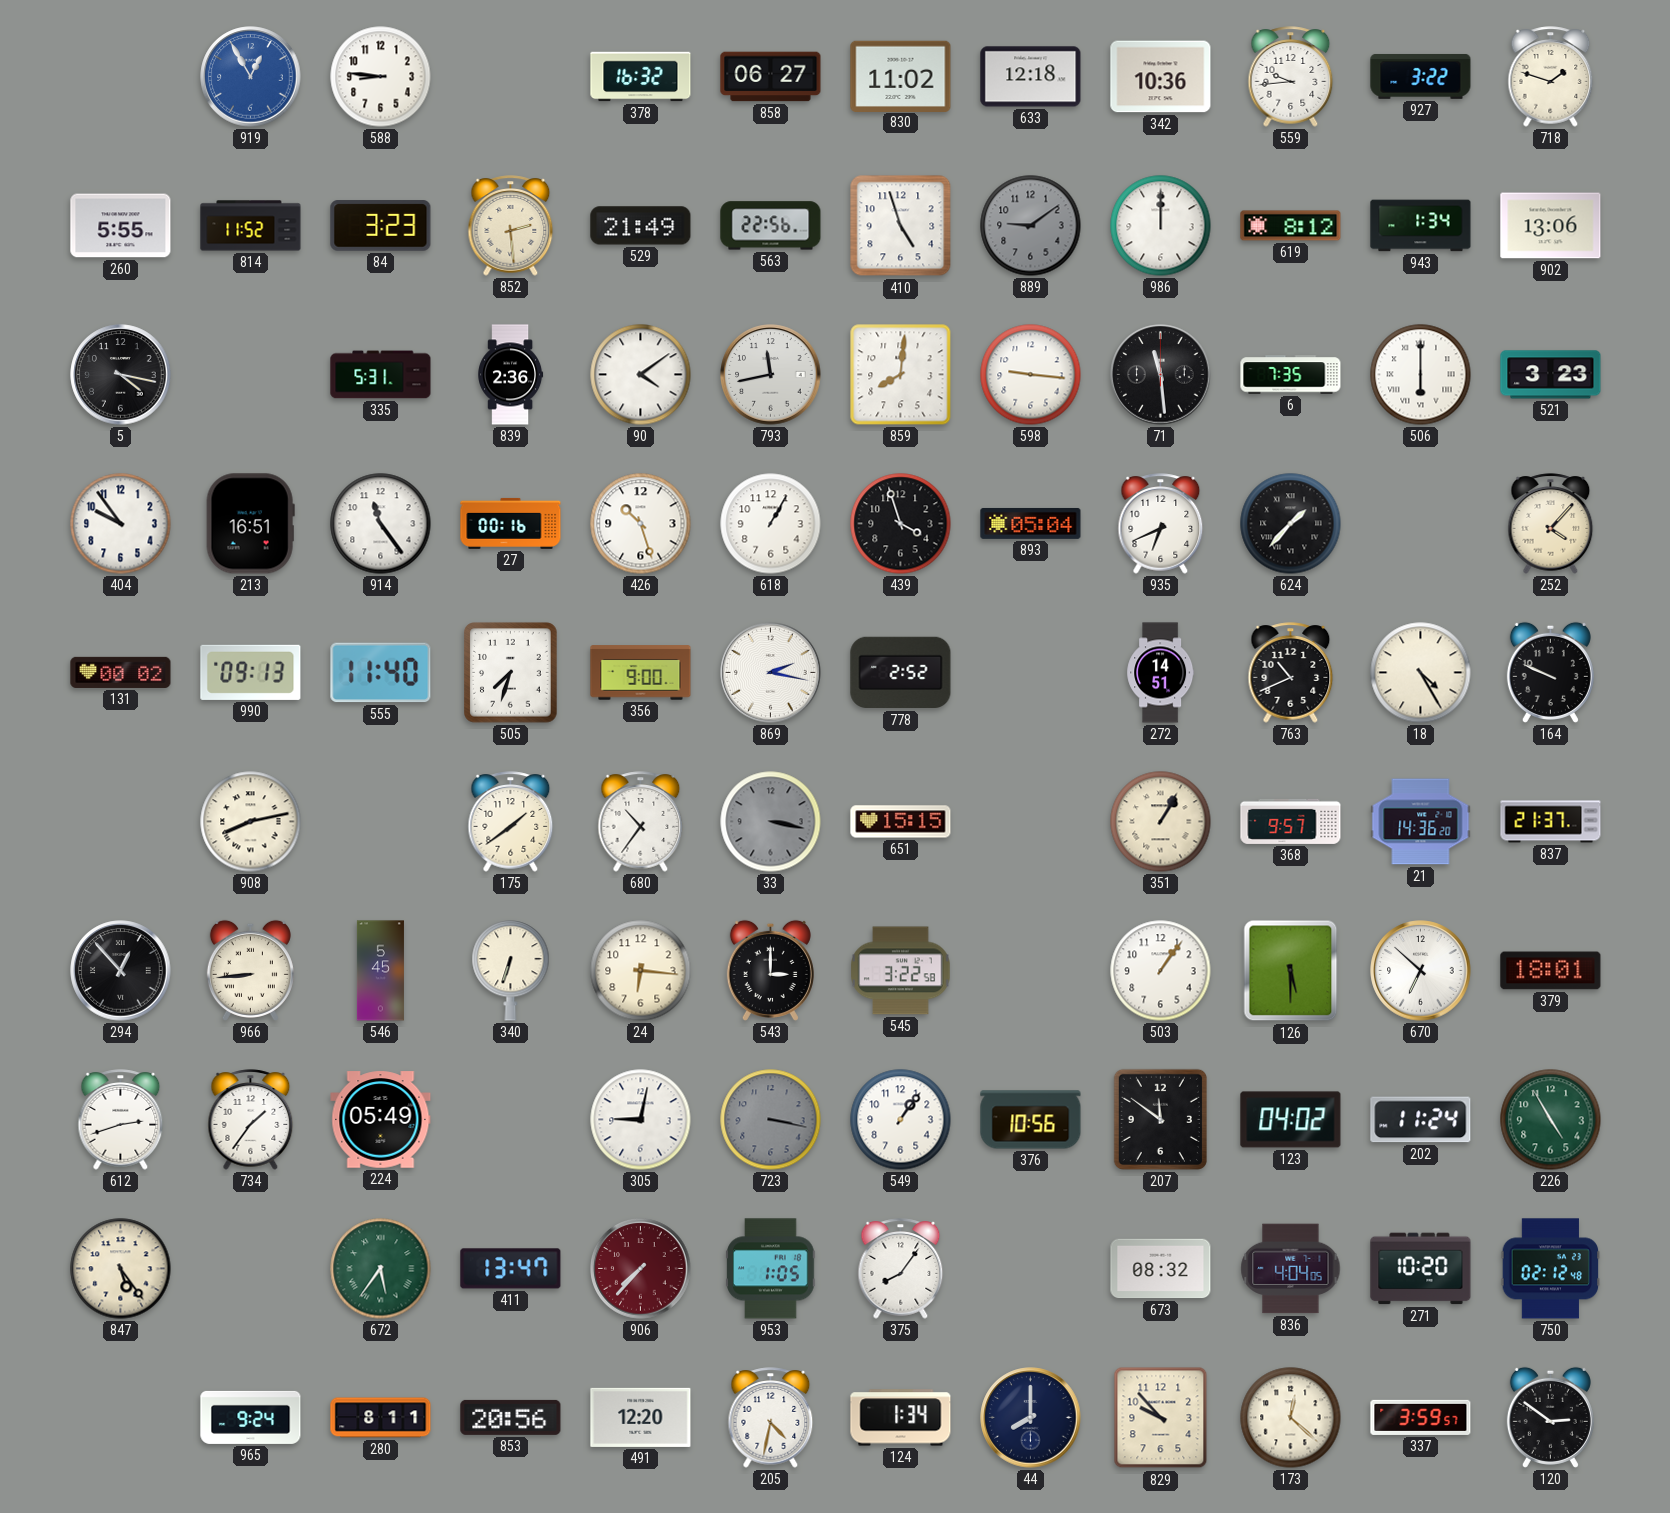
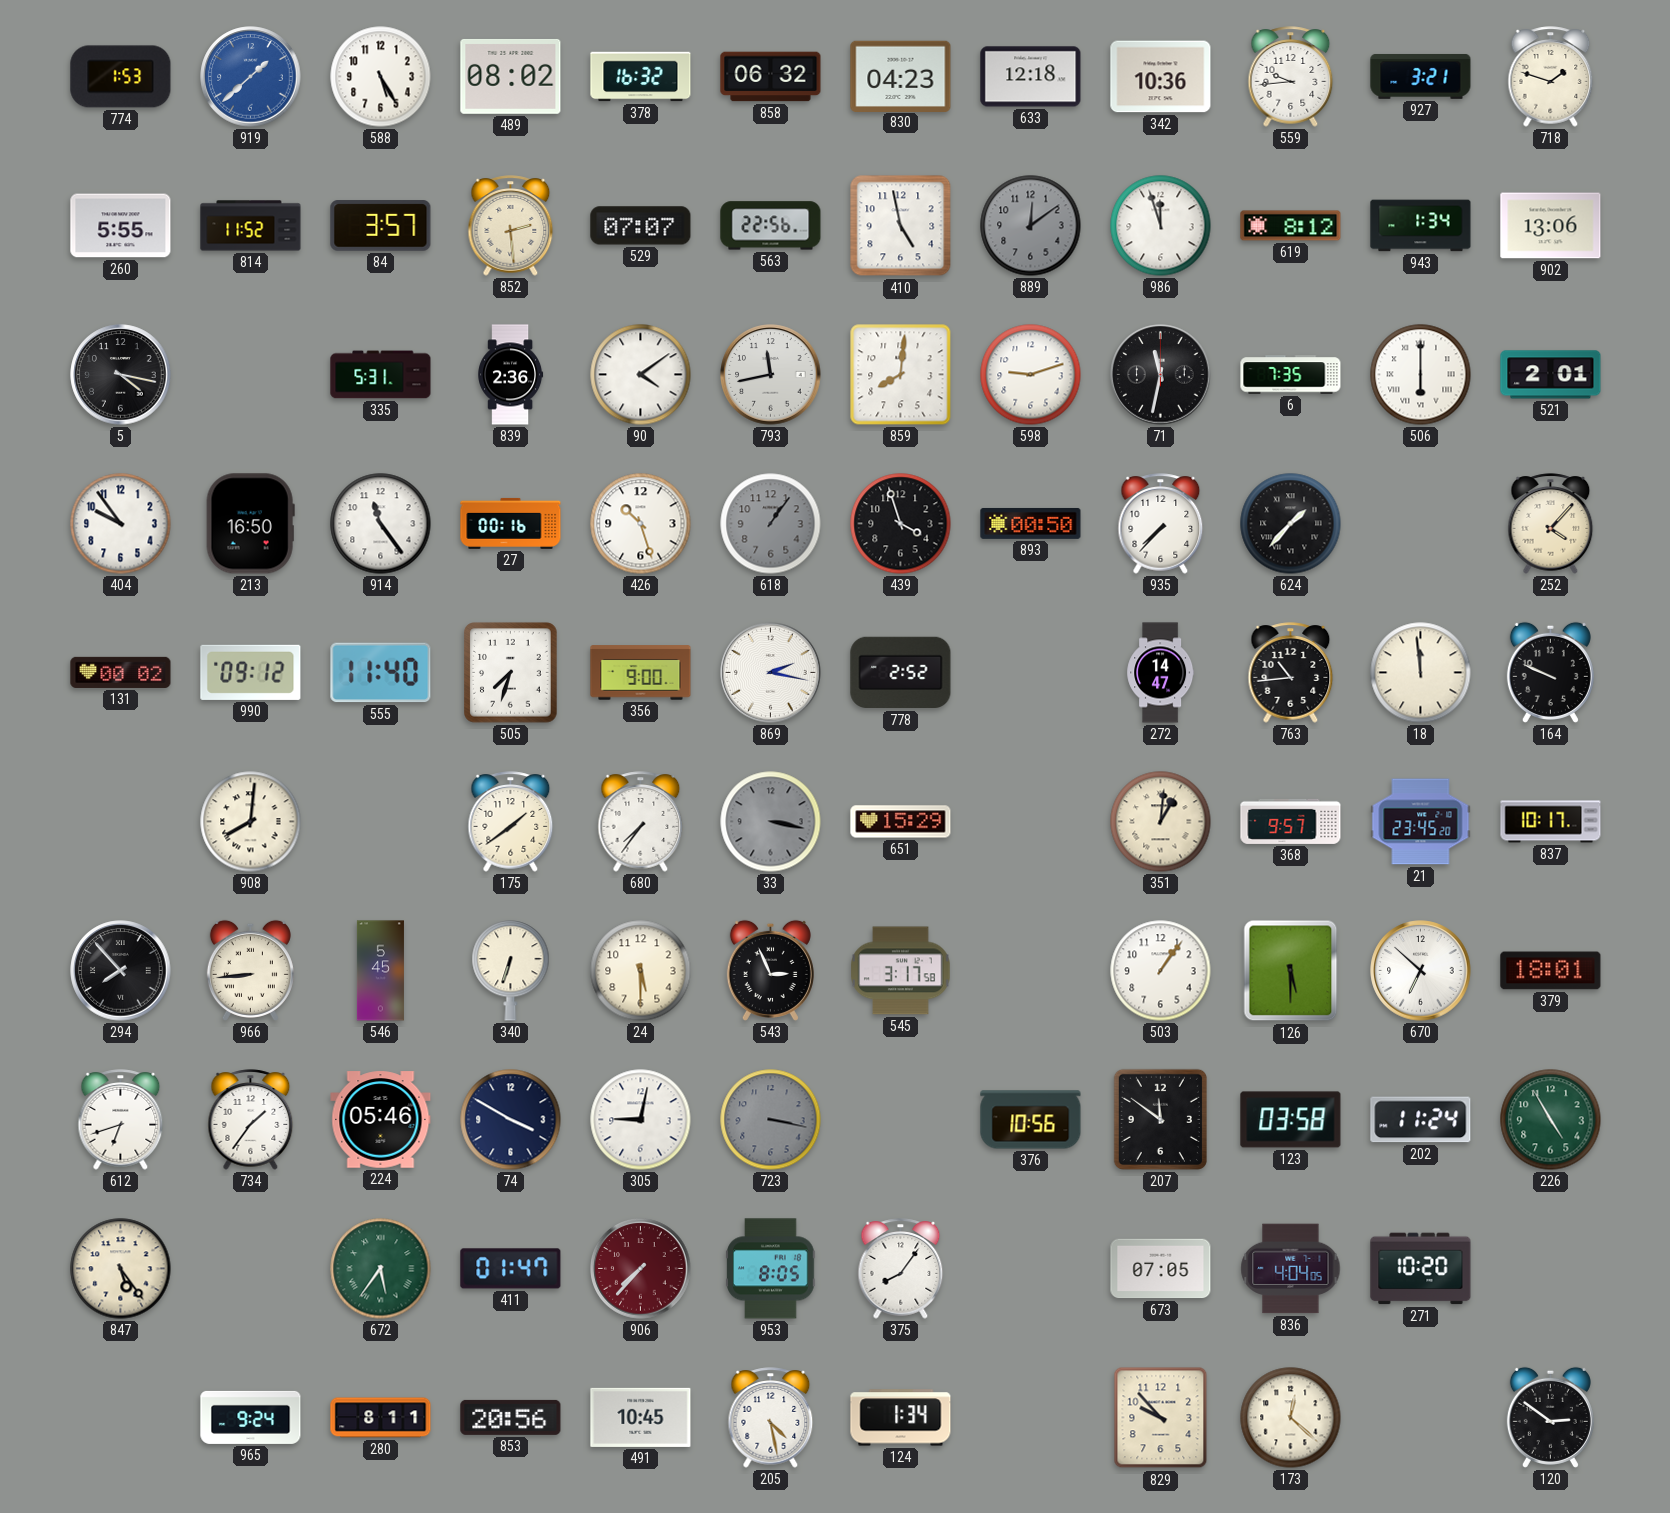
774: none -> 1:53
919: 12:55 -> 1:38
588: 8:46 -> 5:25
489: none -> 08:02
858: 06:27 -> 06:32
830: 11:02 -> 04:23
927: 3:22 -> 3:21
84: 3:23 -> 3:57
529: 21:49 -> 07:07
410: 4:57 -> 4:58
889: 9:09 -> 12:09
986: 12:00 -> 11:57
598: 9:16 -> 9:12
71: 11:29 -> 11:32
521: 3:23 -> 2:01
213: 16:51 -> 16:50
618: 1:05 -> 1:06
618 dial: white -> grey
893: 05:04 -> 00:50
935: 6:41 -> 7:37
990: 09:13 -> 09:12
272: 14:51 -> 14:47
763: 10:41 -> 10:44
18: 4:25 -> 11:59
908: 8:13 -> 8:01
680: 10:36 -> 7:36
651: 15:15 -> 15:29
351: 1:05 -> 1:01
21: 14:36 -> 23:45
837: 21:37 -> 10:17
294: 12:53 -> 7:53
24: 6:16 -> 5:30
543: 3:00 -> 2:56
545: 3:22 -> 3:17
612: 2:42 -> 6:42
224: 05:49 -> 05:46
74: none -> 3:50
549: 1:06 -> none
123: 04:02 -> 03:58
411: 13:47 -> 01:47
953: 1:05 -> 8:05
673: 08:32 -> 07:05
750: 02:12 -> none
491: 12:20 -> 10:45
205: 4:32 -> 4:28
44: 8:00 -> none
337: 3:59 -> none
